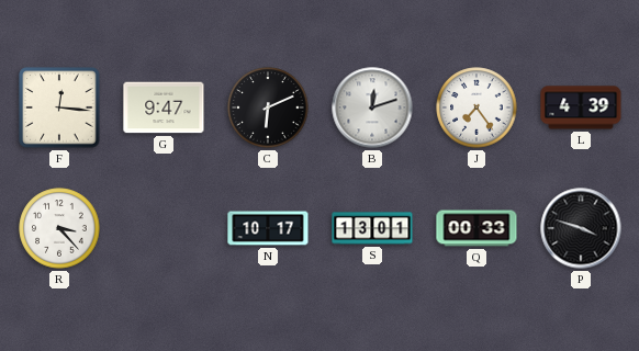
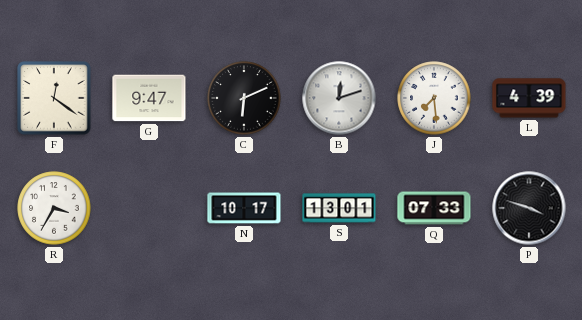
F: 12:16 -> 12:21
J: 7:24 -> 7:29
R: 3:23 -> 3:35
Q: 00:33 -> 07:33
